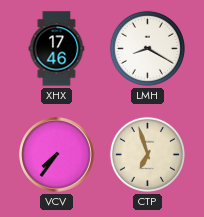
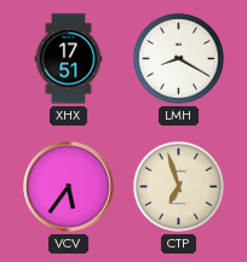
XHX: 17:46 -> 17:51
VCV: 7:36 -> 5:36
